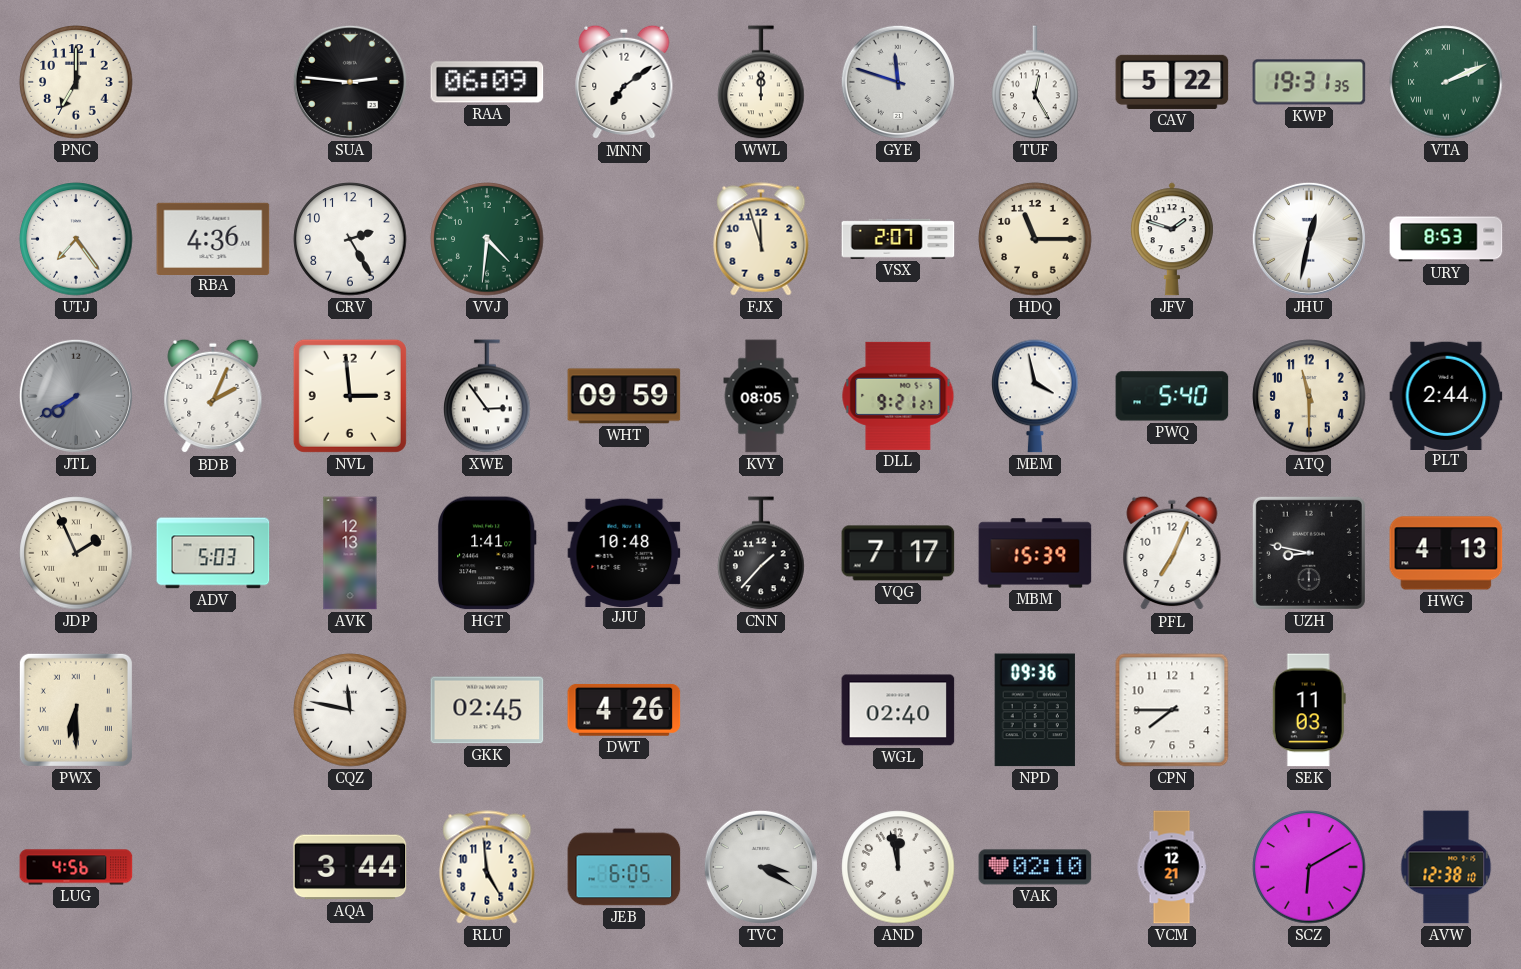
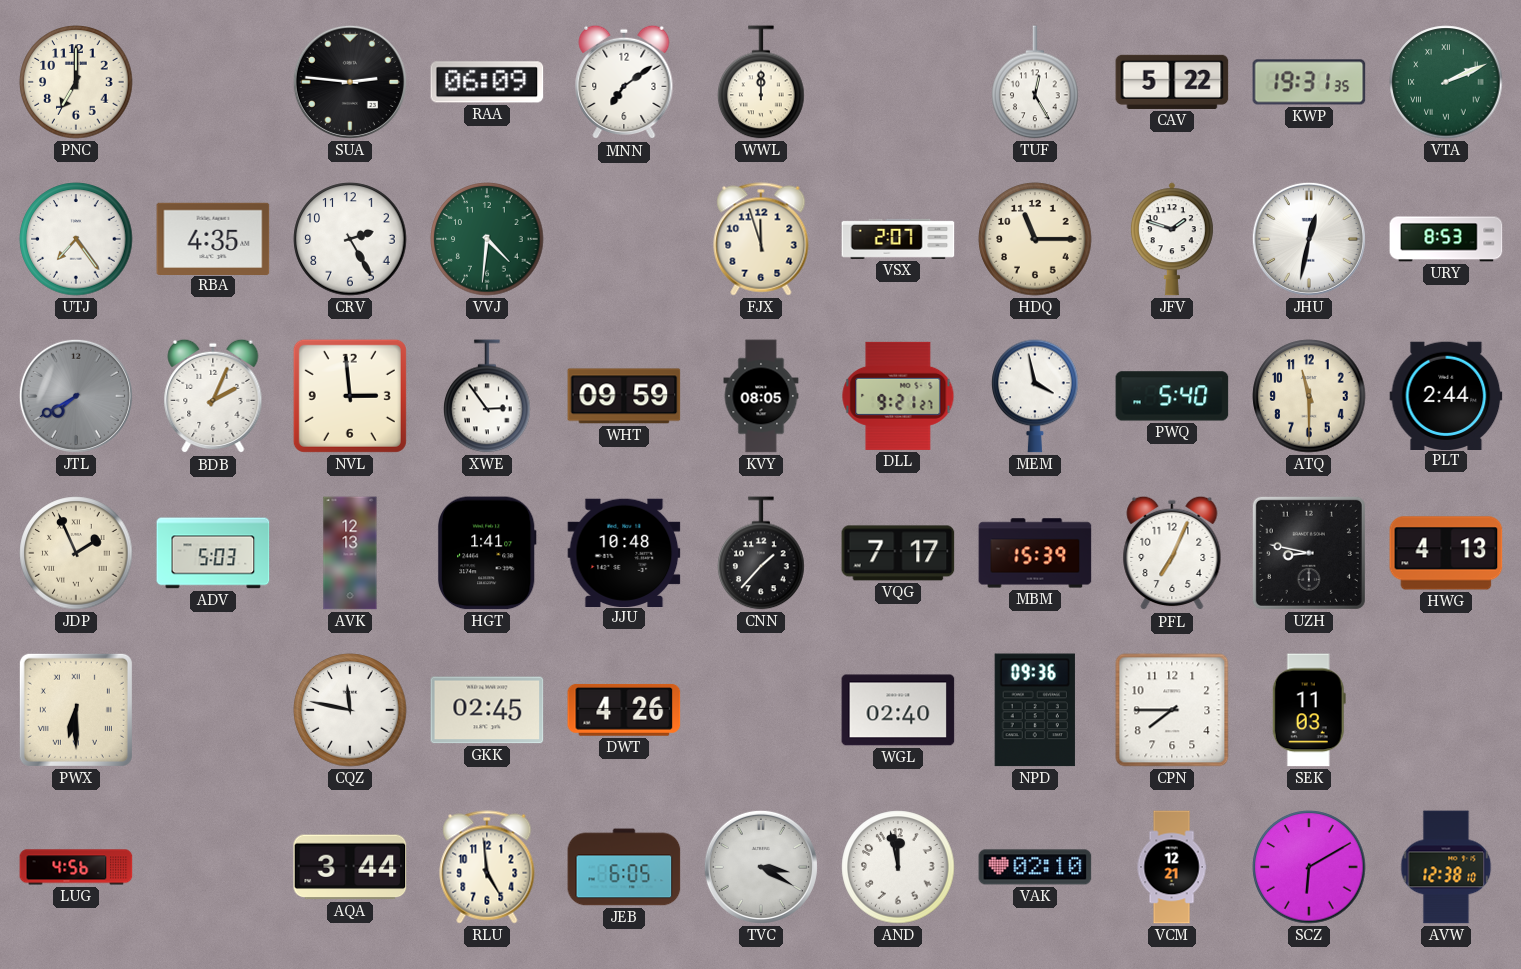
GYE: 11:48 -> none
RBA: 4:36 -> 4:35
